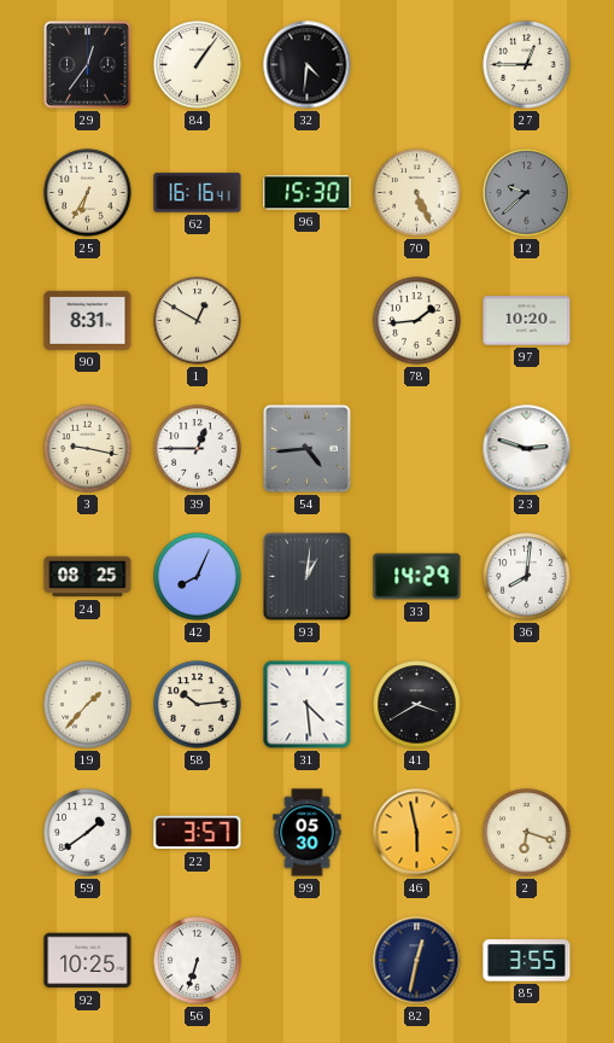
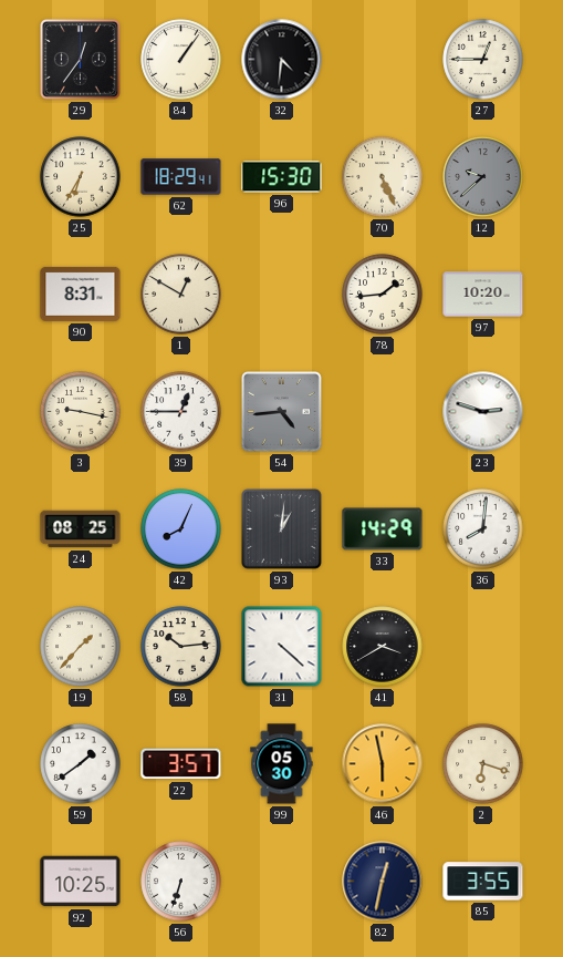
62: 16:16 -> 18:29
31: 4:29 -> 4:22
